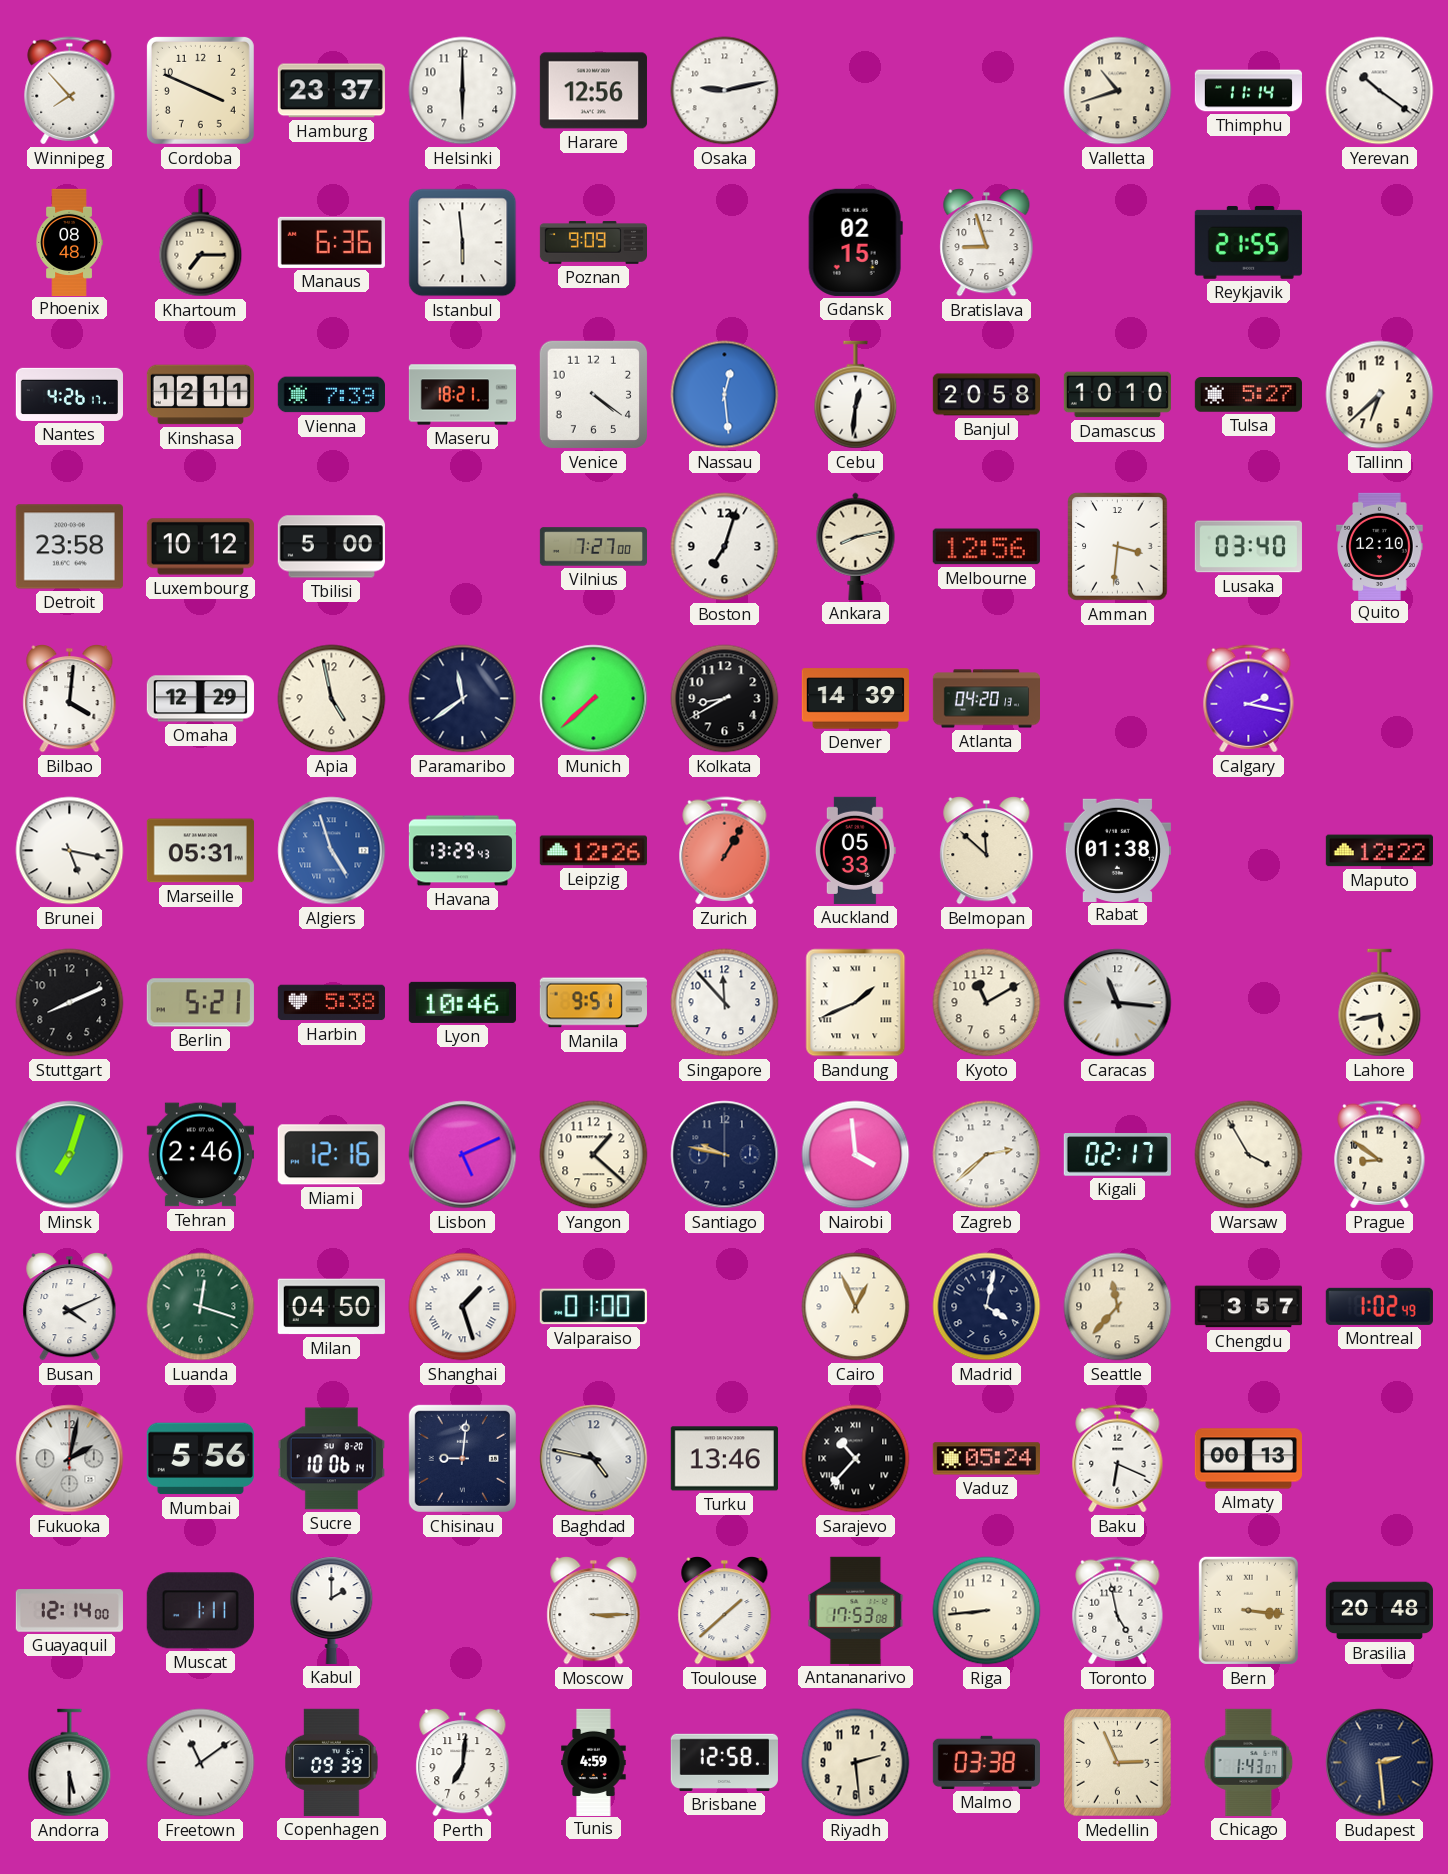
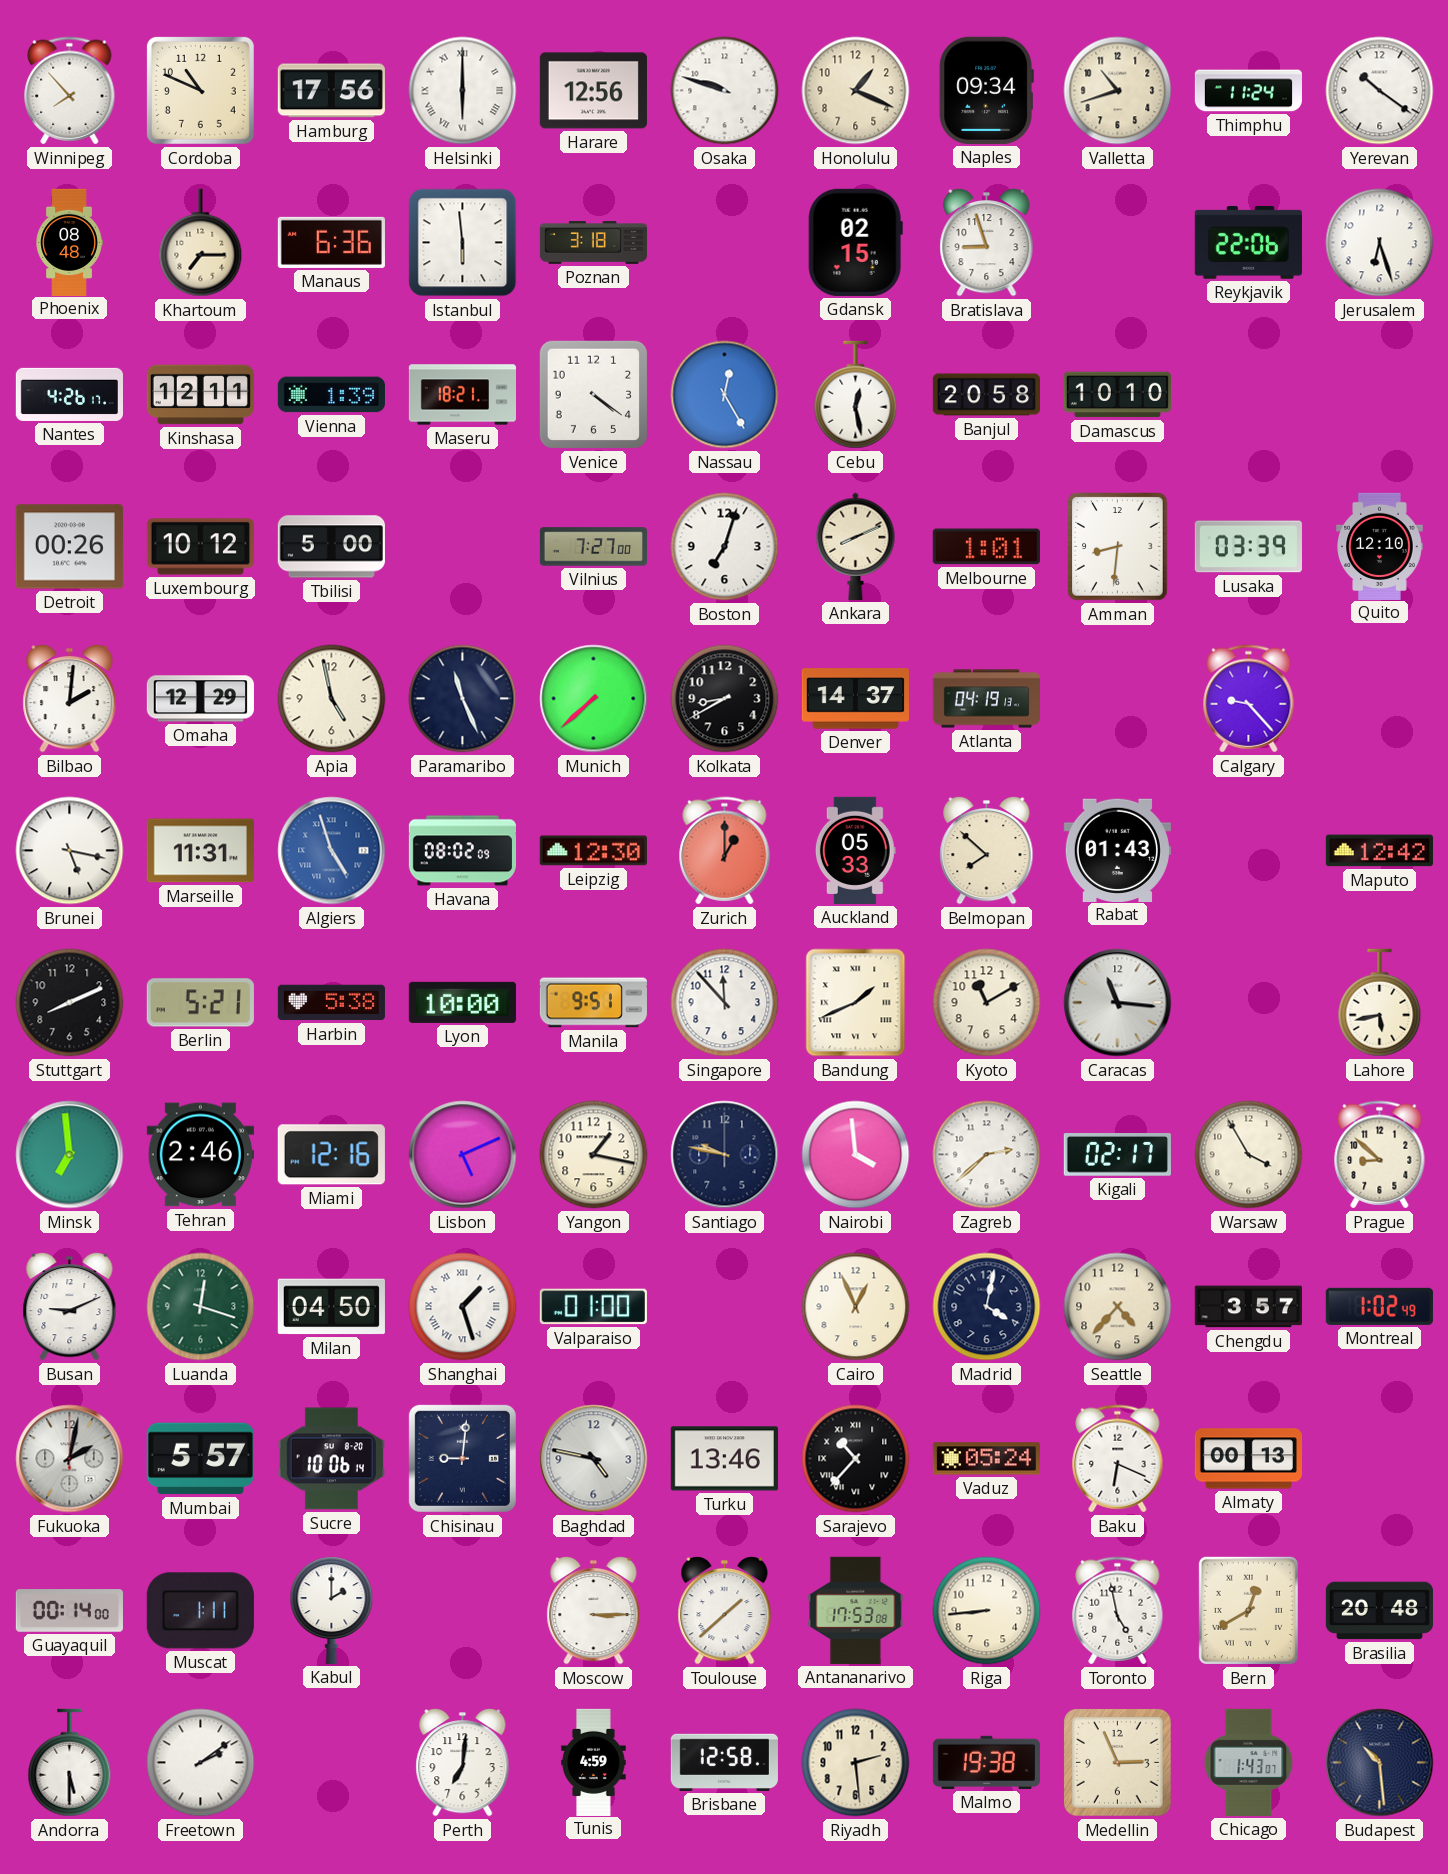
Cordoba: 3:49 -> 10:49
Hamburg: 23:37 -> 17:56
Helsinki numerals: Arabic -> Roman
Osaka: 9:13 -> 9:48
Honolulu: none -> 1:19
Naples: none -> 09:34
Thimphu: 11:14 -> 11:24
Poznan: 9:09 -> 3:18
Reykjavik: 21:55 -> 22:06
Jerusalem: none -> 6:27
Vienna: 7:39 -> 1:39
Nassau: 12:29 -> 12:25
Cebu: 12:31 -> 12:28
Tulsa: 5:27 -> none
Tallinn: 6:38 -> none
Detroit: 23:58 -> 00:26
Ankara: 8:13 -> 8:11
Melbourne: 12:56 -> 1:01
Amman: 3:31 -> 8:31
Lusaka: 03:40 -> 03:39
Bilbao: 4:01 -> 2:01
Paramaribo: 11:39 -> 11:26
Denver: 14:39 -> 14:37
Atlanta: 04:20 -> 04:19
Calgary: 2:17 -> 9:23
Marseille: 05:31 -> 11:31
Havana: 13:29 -> 08:02
Leipzig: 12:26 -> 12:30
Zurich: 1:05 -> 1:00
Belmopan: 11:52 -> 7:52
Rabat: 01:38 -> 01:43
Maputo: 12:22 -> 12:42
Lyon: 10:46 -> 10:00
Minsk: 7:03 -> 6:59
Yangon: 1:22 -> 1:17
Prague: 8:51 -> 8:52
Busan: 4:11 -> 9:11
Seattle: 11:37 -> 4:37
Mumbai: 5:56 -> 5:57
Guayaquil: 12:14 -> 00:14
Bern: 3:16 -> 12:40
Freetown: 11:09 -> 2:09
Copenhagen: 09:39 -> none
Malmo: 03:38 -> 19:38
Budapest: 2:29 -> 10:29
